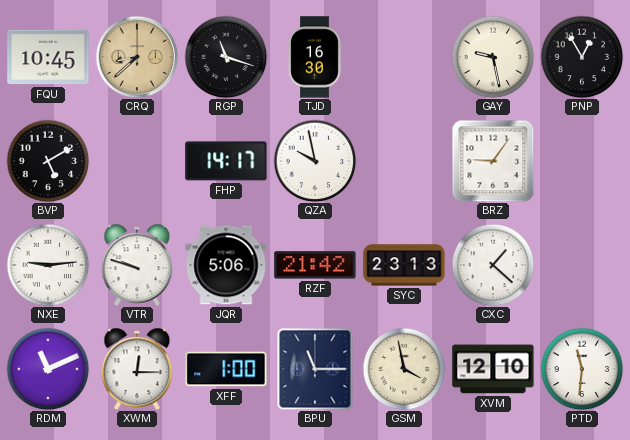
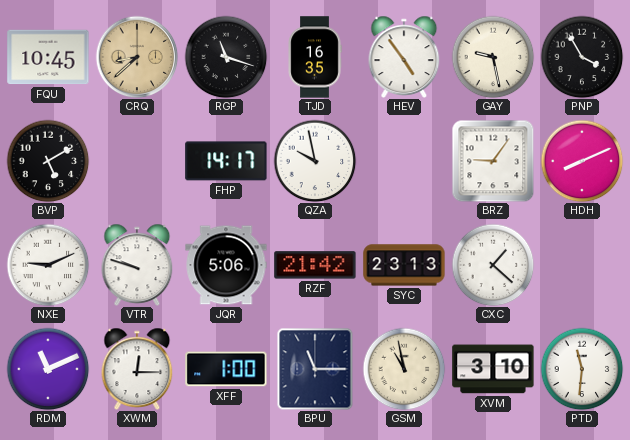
TJD: 16:30 -> 16:35
HEV: none -> 4:54
PNP: 12:55 -> 3:55
HDH: none -> 8:11
NXE: 9:14 -> 9:11
GSM: 3:58 -> 10:58
XVM: 12:10 -> 3:10
